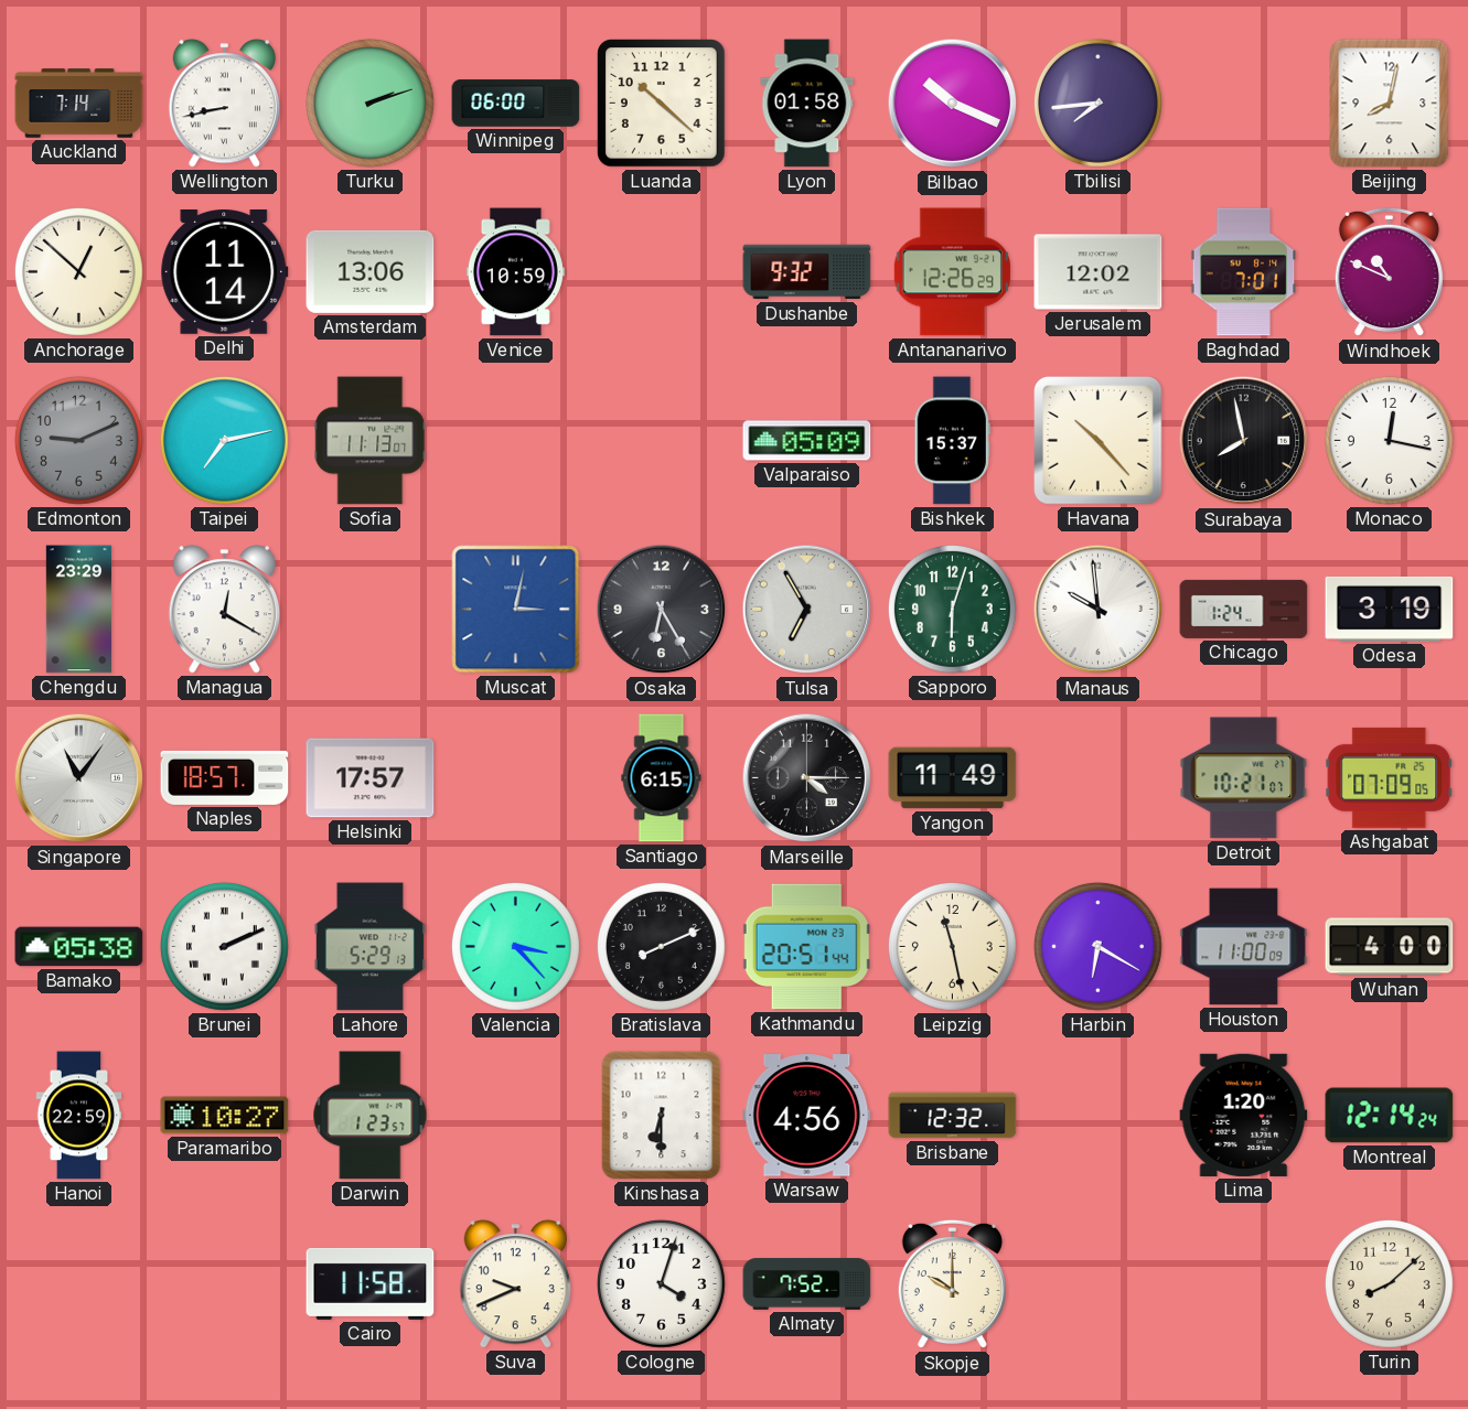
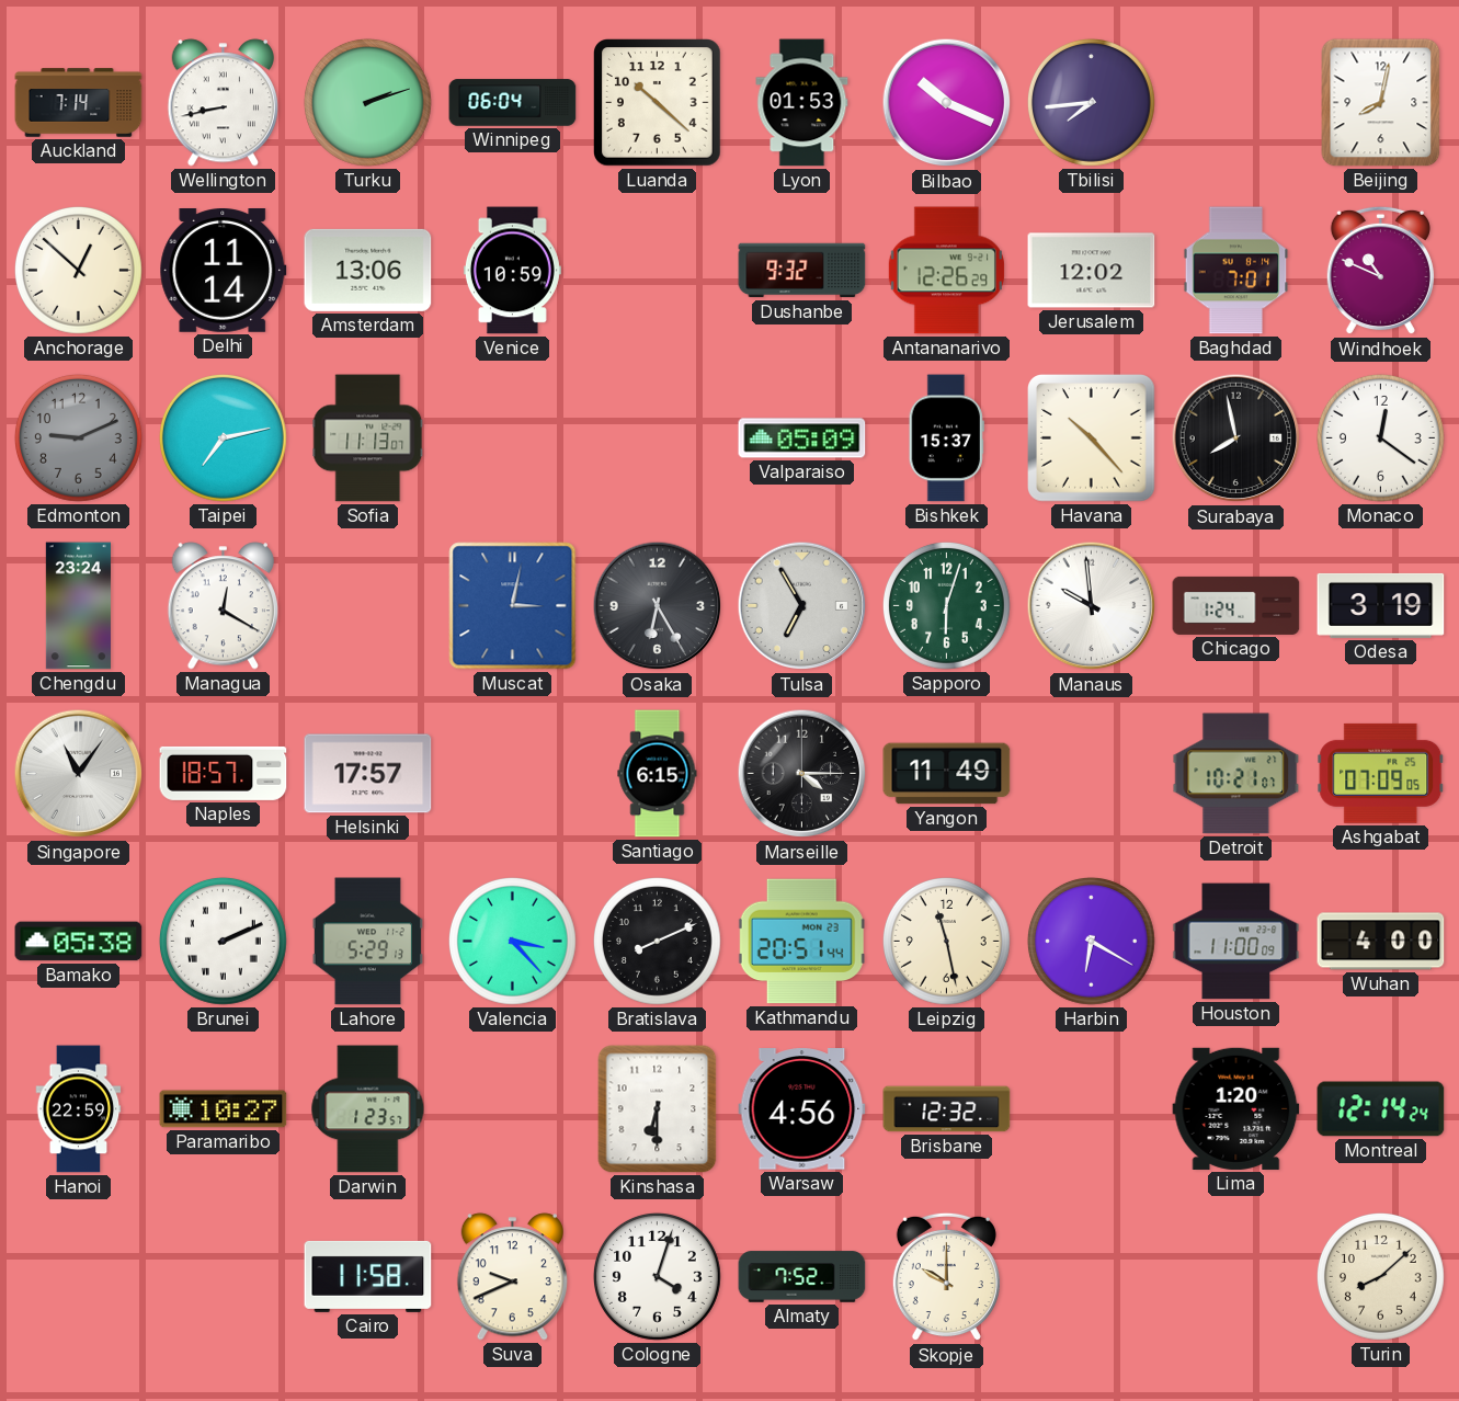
Winnipeg: 06:00 -> 06:04
Lyon: 01:58 -> 01:53
Monaco: 12:17 -> 12:21
Chengdu: 23:29 -> 23:24
